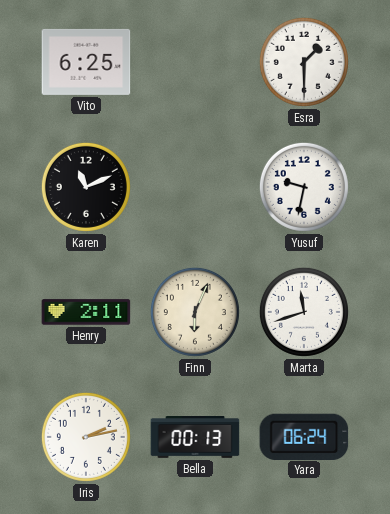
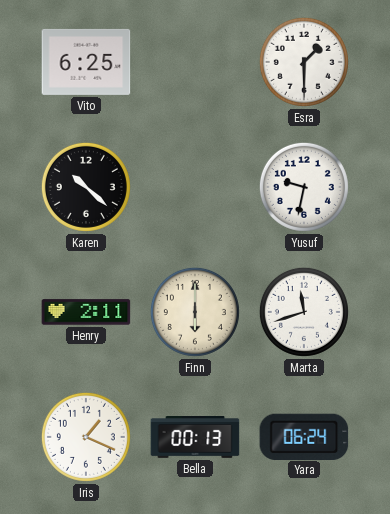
Karen: 11:11 -> 10:22
Finn: 6:04 -> 6:00
Iris: 2:13 -> 1:19
